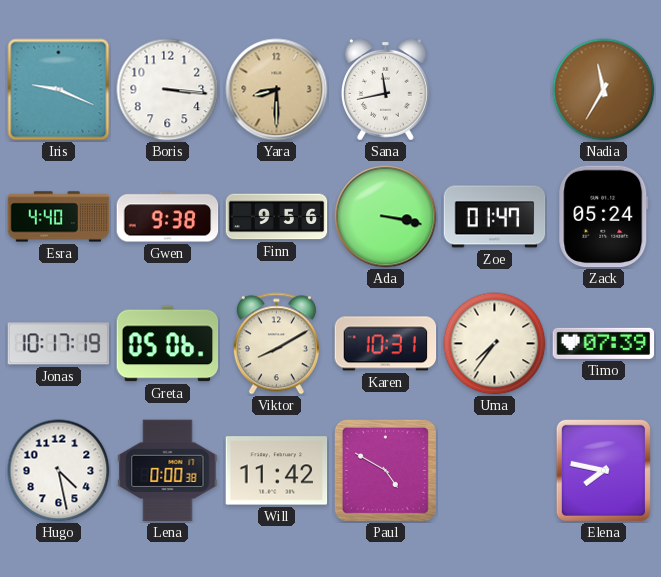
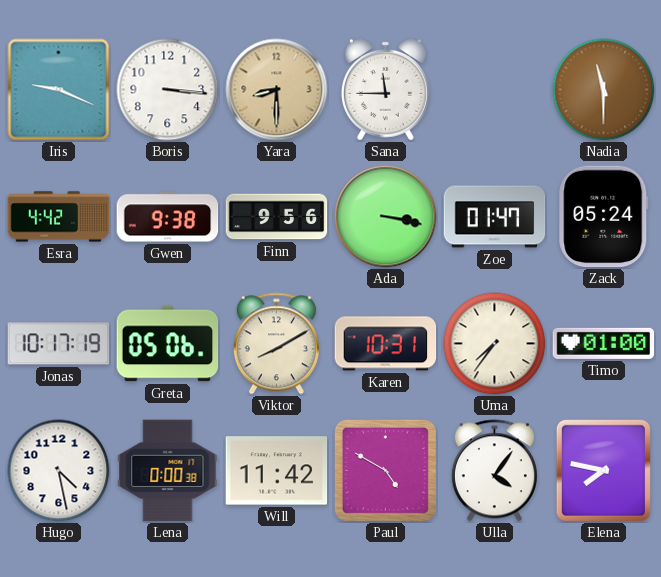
Sana: 11:43 -> 11:45
Nadia: 11:35 -> 11:30
Esra: 4:40 -> 4:42
Timo: 07:39 -> 01:00
Ulla: none -> 4:06
